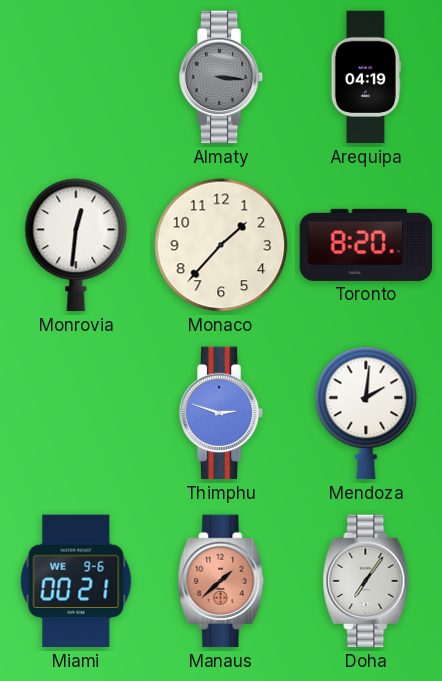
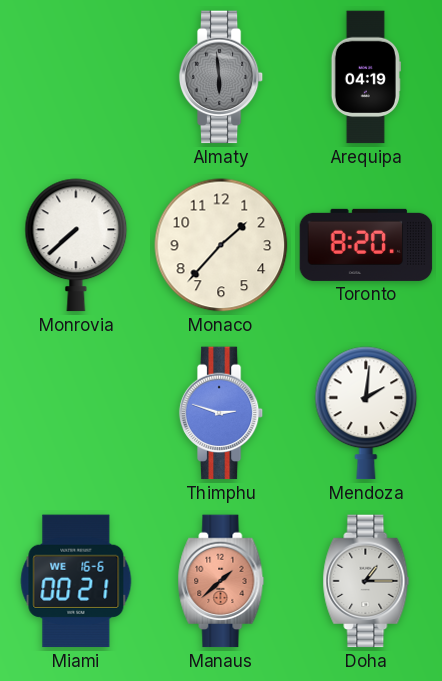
Almaty: 3:16 -> 5:59
Monrovia: 12:31 -> 7:38
Miami date: WE 9-6 -> WE 16-6
Doha: 7:06 -> 1:15
